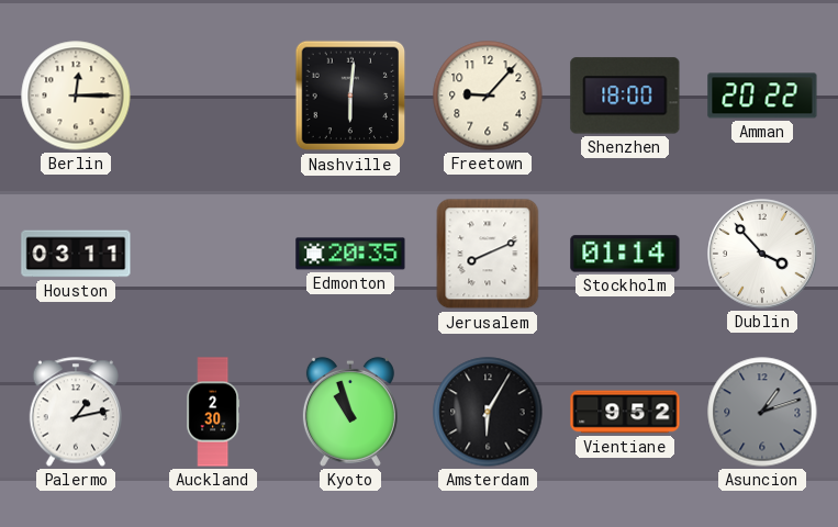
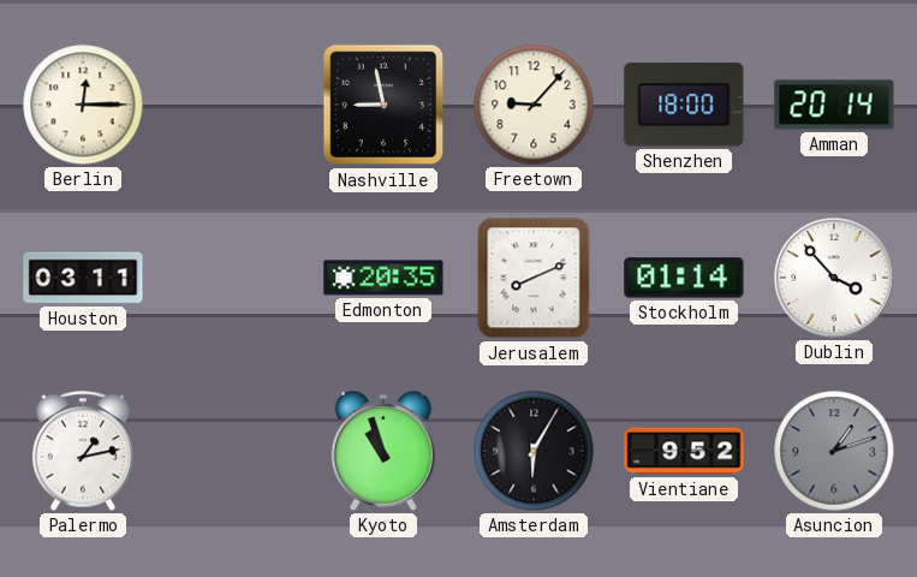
Nashville: 6:01 -> 8:58
Amman: 20:22 -> 20:14
Auckland: 2:30 -> none
